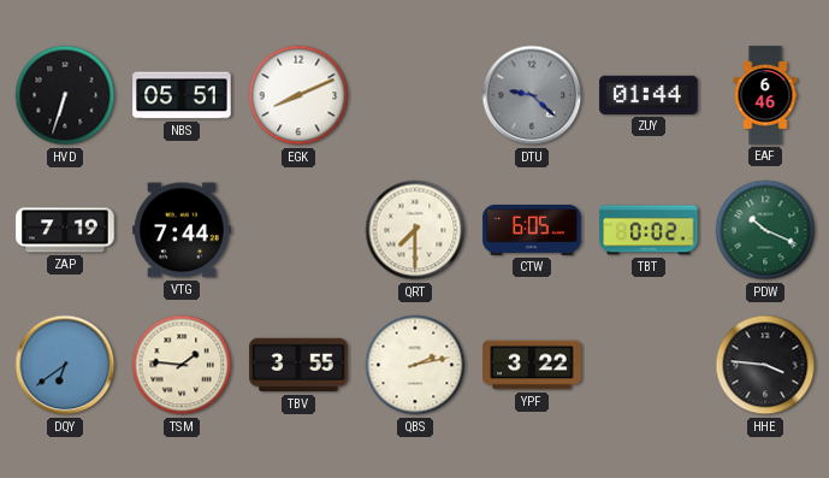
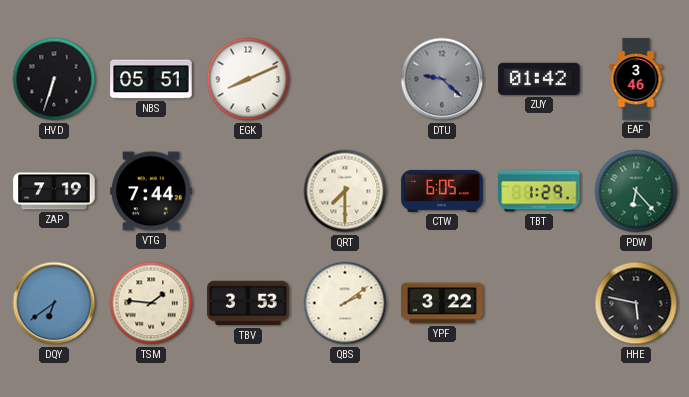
ZUY: 01:44 -> 01:42
EAF: 6:46 -> 3:46
TBT: 0:02 -> 1:29
PDW: 10:19 -> 6:23
TBV: 3:55 -> 3:53
QBS: 2:13 -> 2:09
HHE: 3:46 -> 5:47
